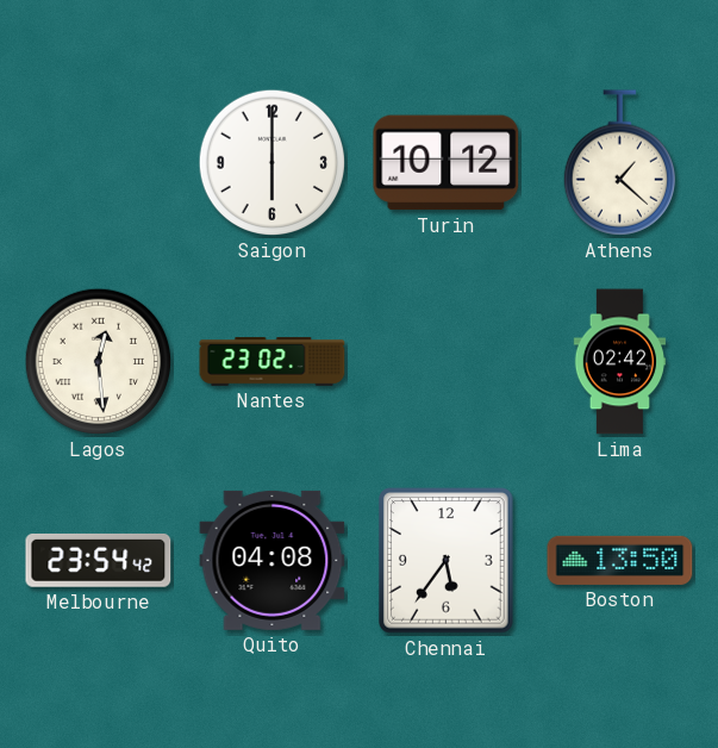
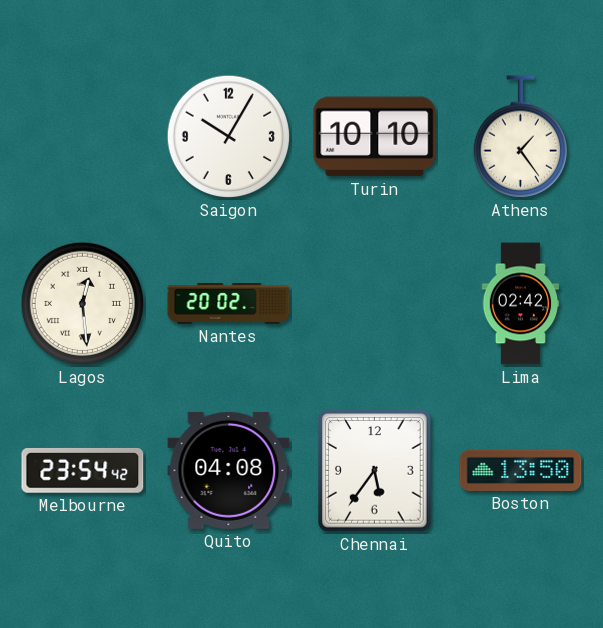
Saigon: 6:00 -> 10:05
Turin: 10:12 -> 10:10
Athens: 1:22 -> 1:24
Nantes: 23:02 -> 20:02
